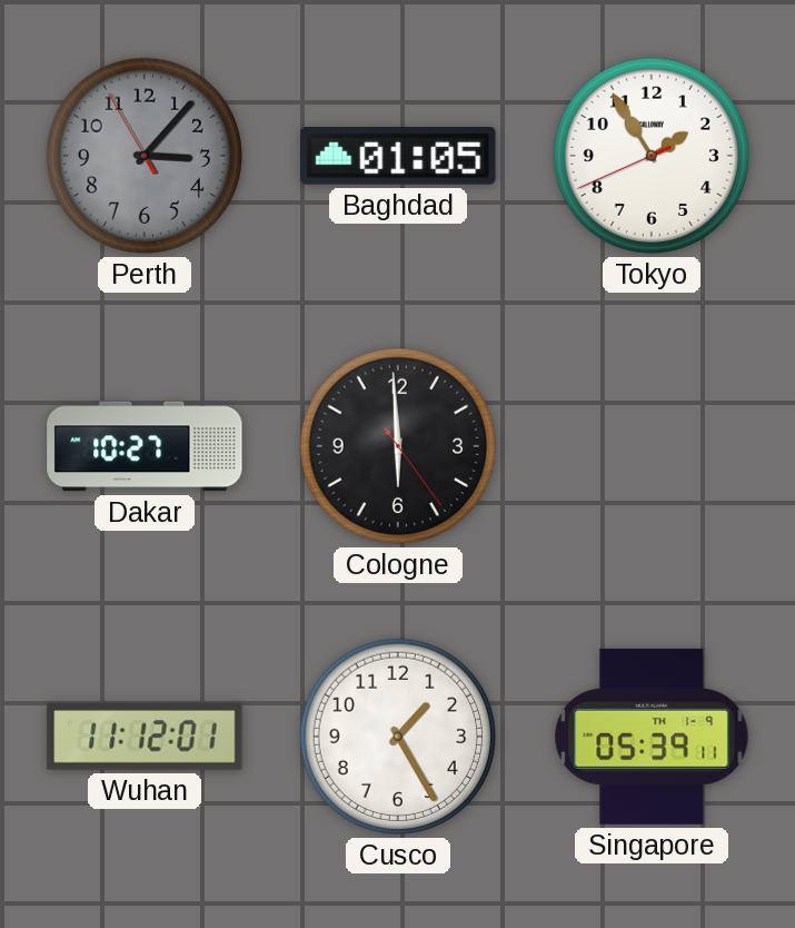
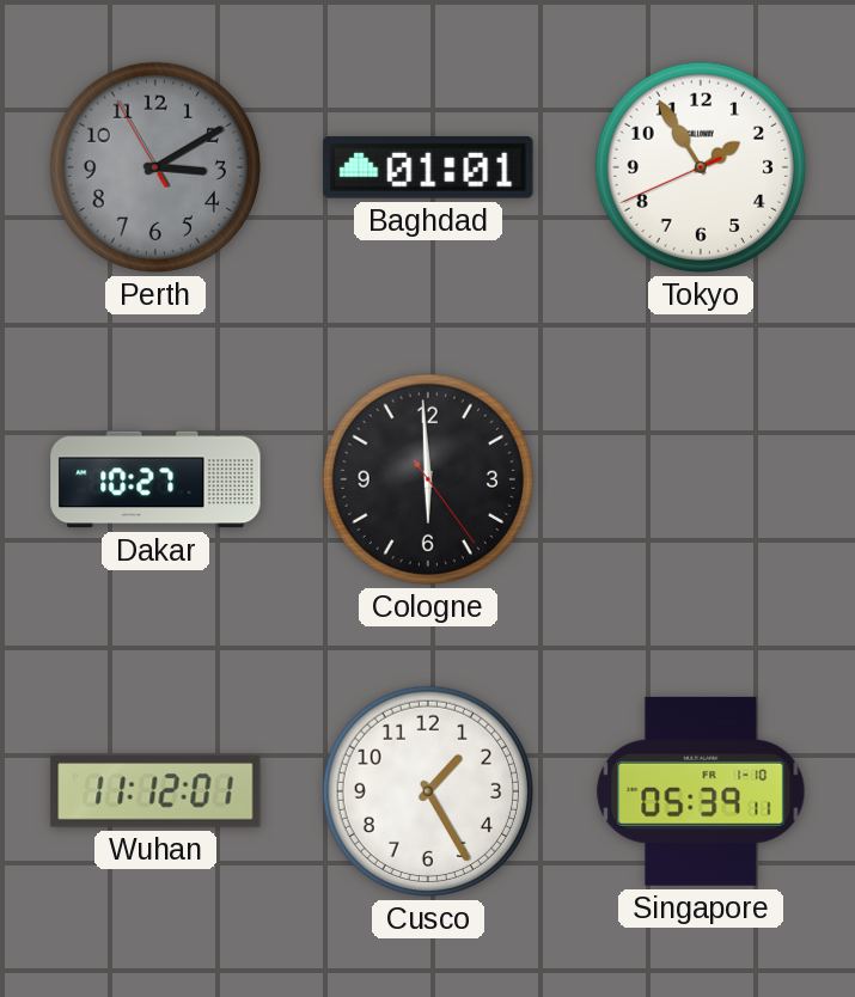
Perth: 3:06 -> 3:09
Baghdad: 01:05 -> 01:01
Singapore date: TH 1-9 -> FR 1-10
